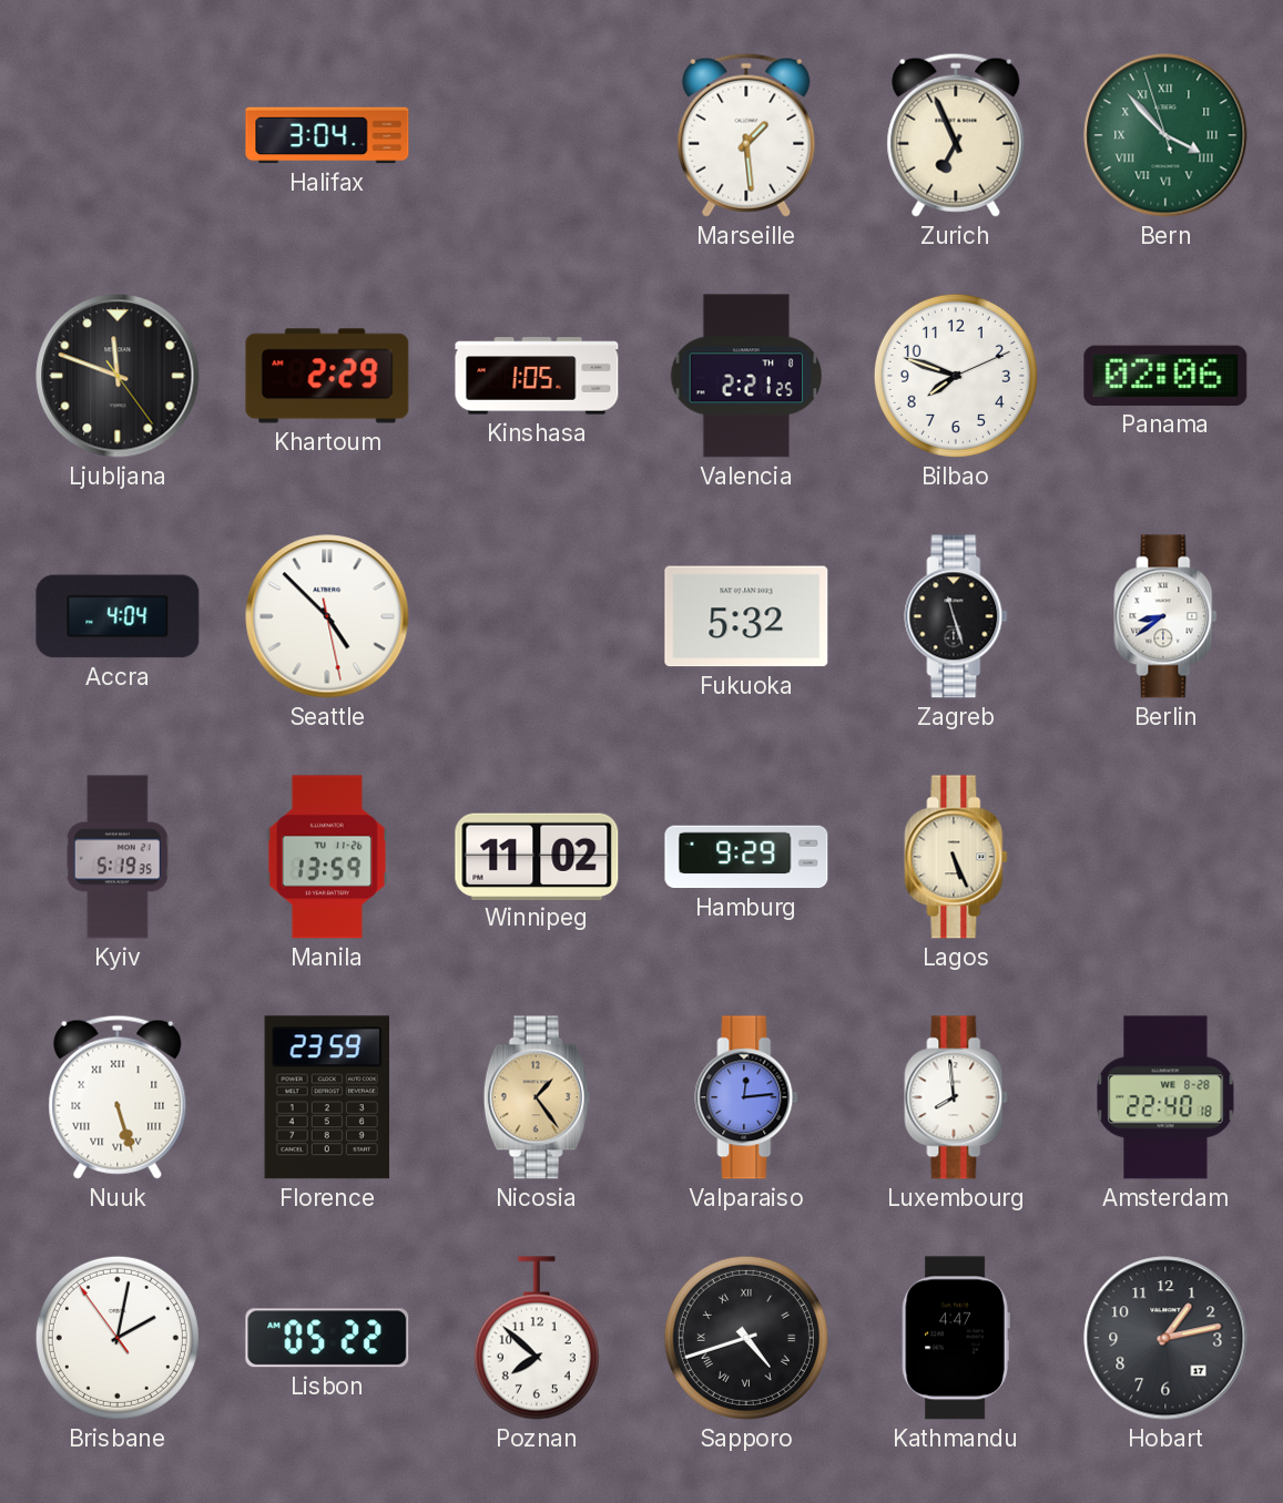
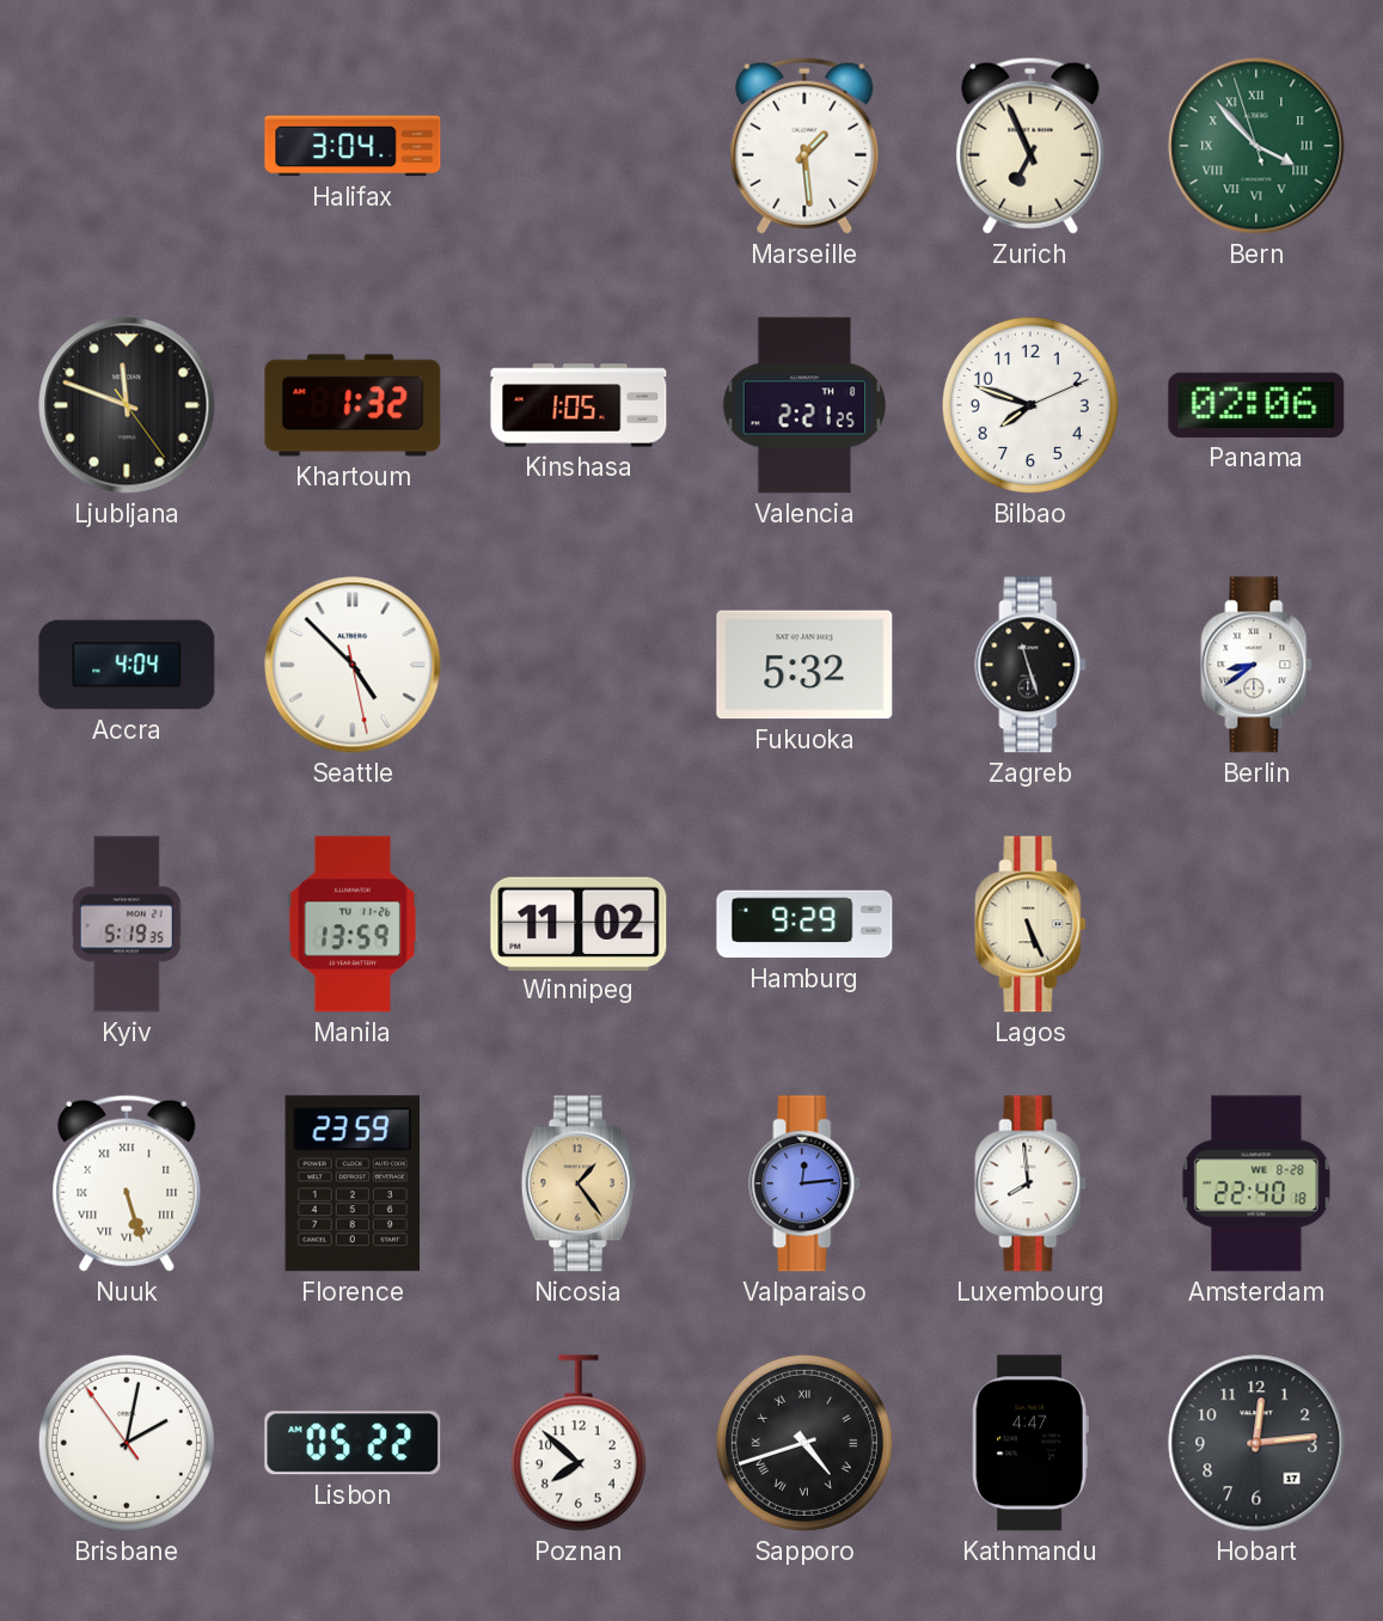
Khartoum: 2:29 -> 1:32
Hobart: 1:13 -> 12:14
